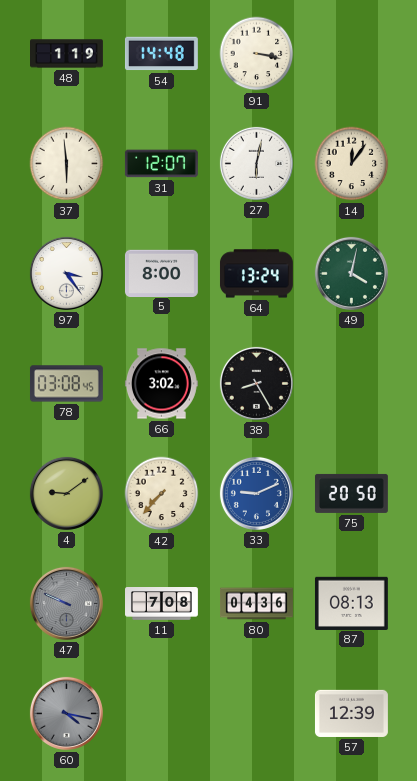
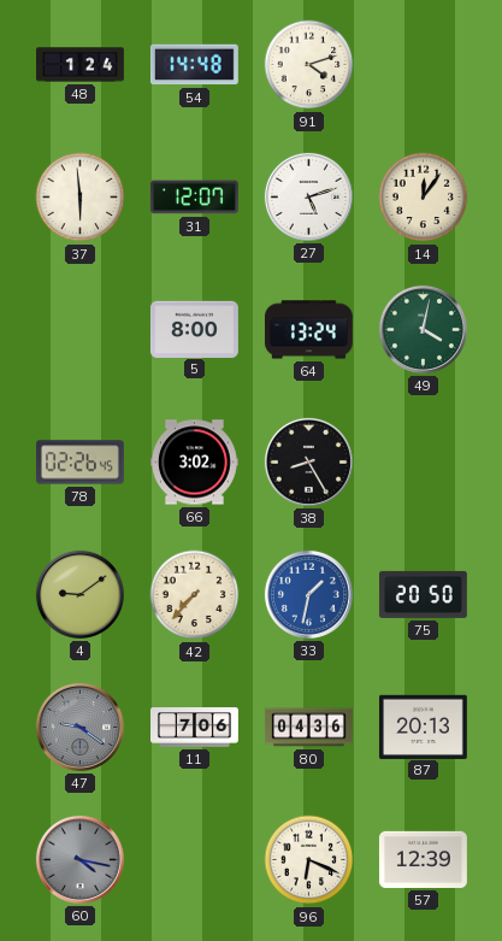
48: 1:19 -> 1:24
91: 3:17 -> 4:12
27: 6:02 -> 5:12
97: 3:24 -> none
78: 03:08 -> 02:26
33: 9:11 -> 1:32
47: 9:49 -> 9:21
11: 7:08 -> 7:06
87: 08:13 -> 20:13
96: none -> 6:19
